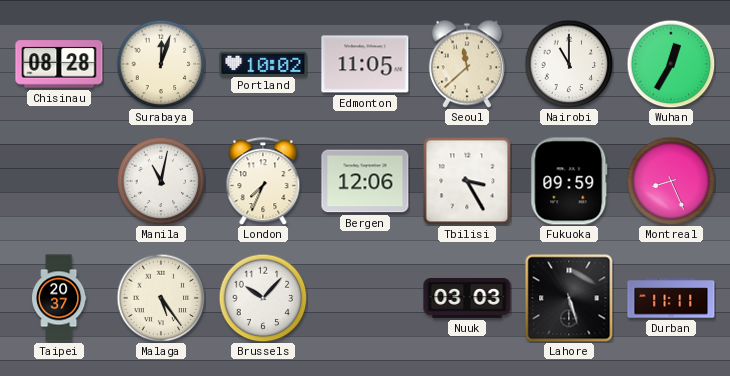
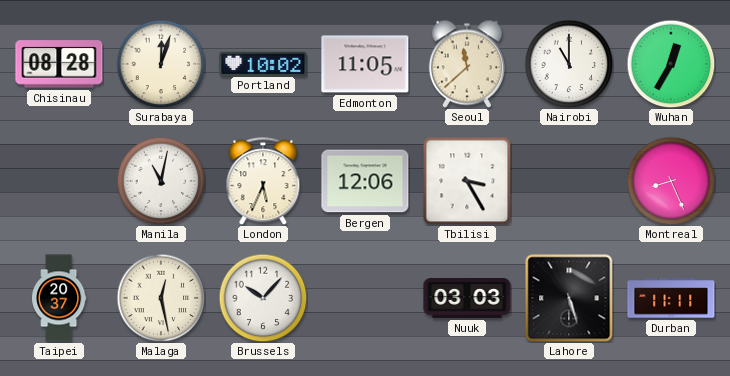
London: 7:34 -> 5:34
Fukuoka: 09:59 -> none
Malaga: 5:24 -> 12:28
